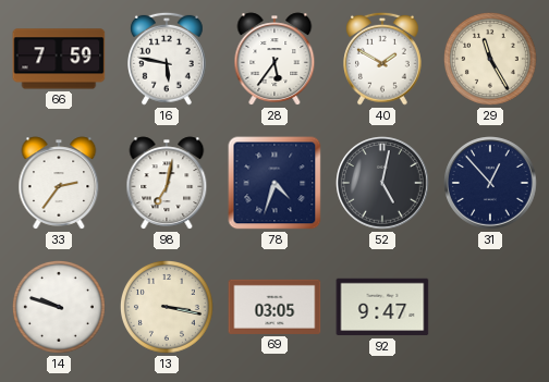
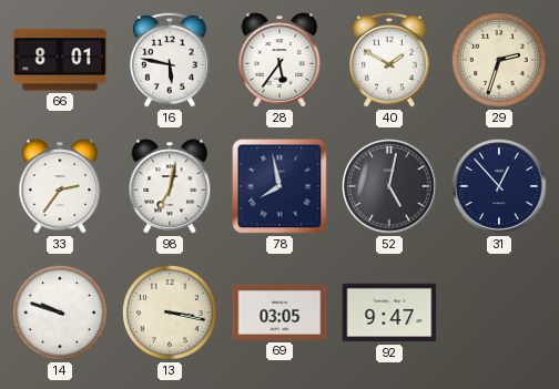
66: 7:59 -> 8:01
29: 11:25 -> 2:33
78: 4:33 -> 7:58
